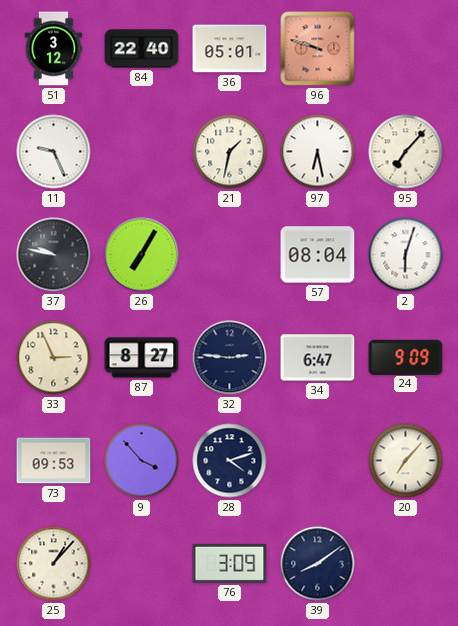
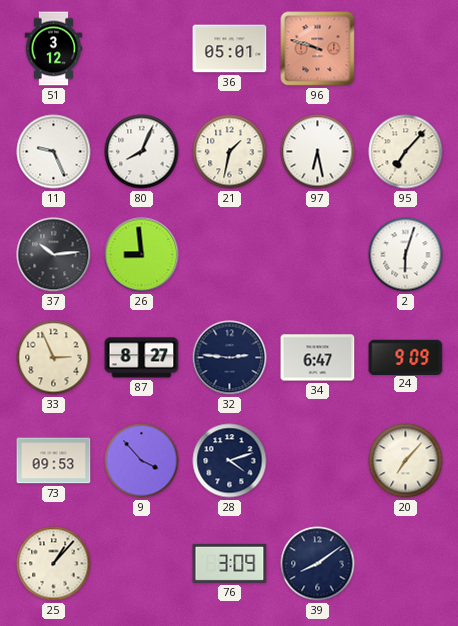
84: 22:40 -> none
80: none -> 8:04
37: 9:47 -> 10:14
26: 7:05 -> 8:59
57: 08:04 -> none
